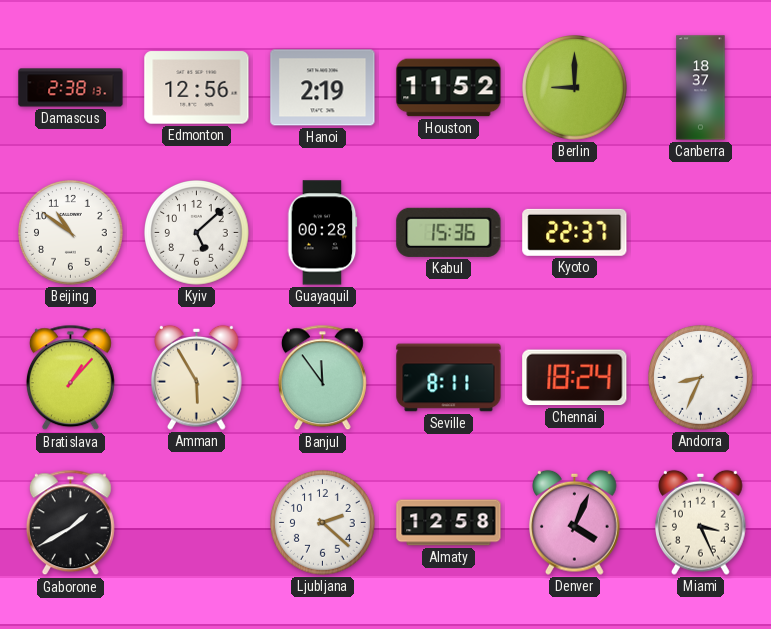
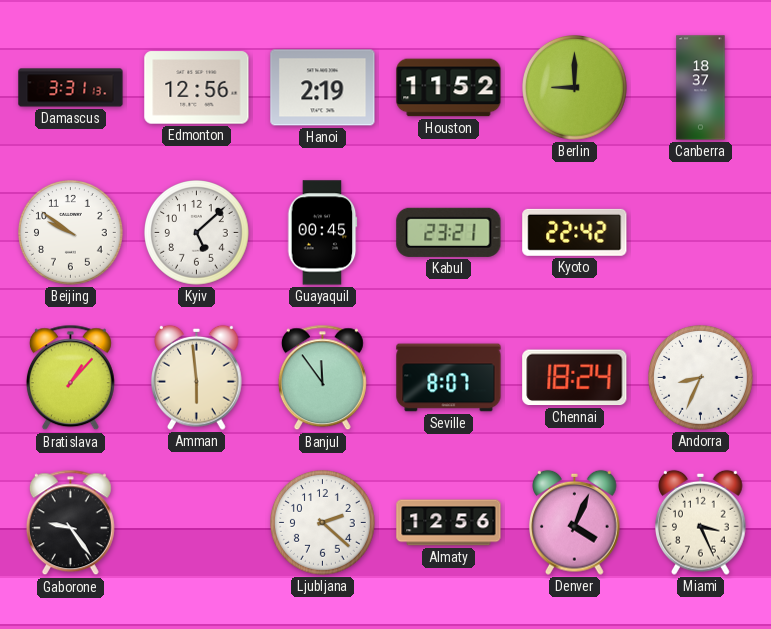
Damascus: 2:38 -> 3:31
Beijing: 10:51 -> 9:51
Guayaquil: 00:28 -> 00:45
Kabul: 15:36 -> 23:21
Kyoto: 22:37 -> 22:42
Amman: 5:55 -> 5:59
Seville: 8:11 -> 8:07
Gaborone: 1:40 -> 9:24
Almaty: 12:58 -> 12:56
